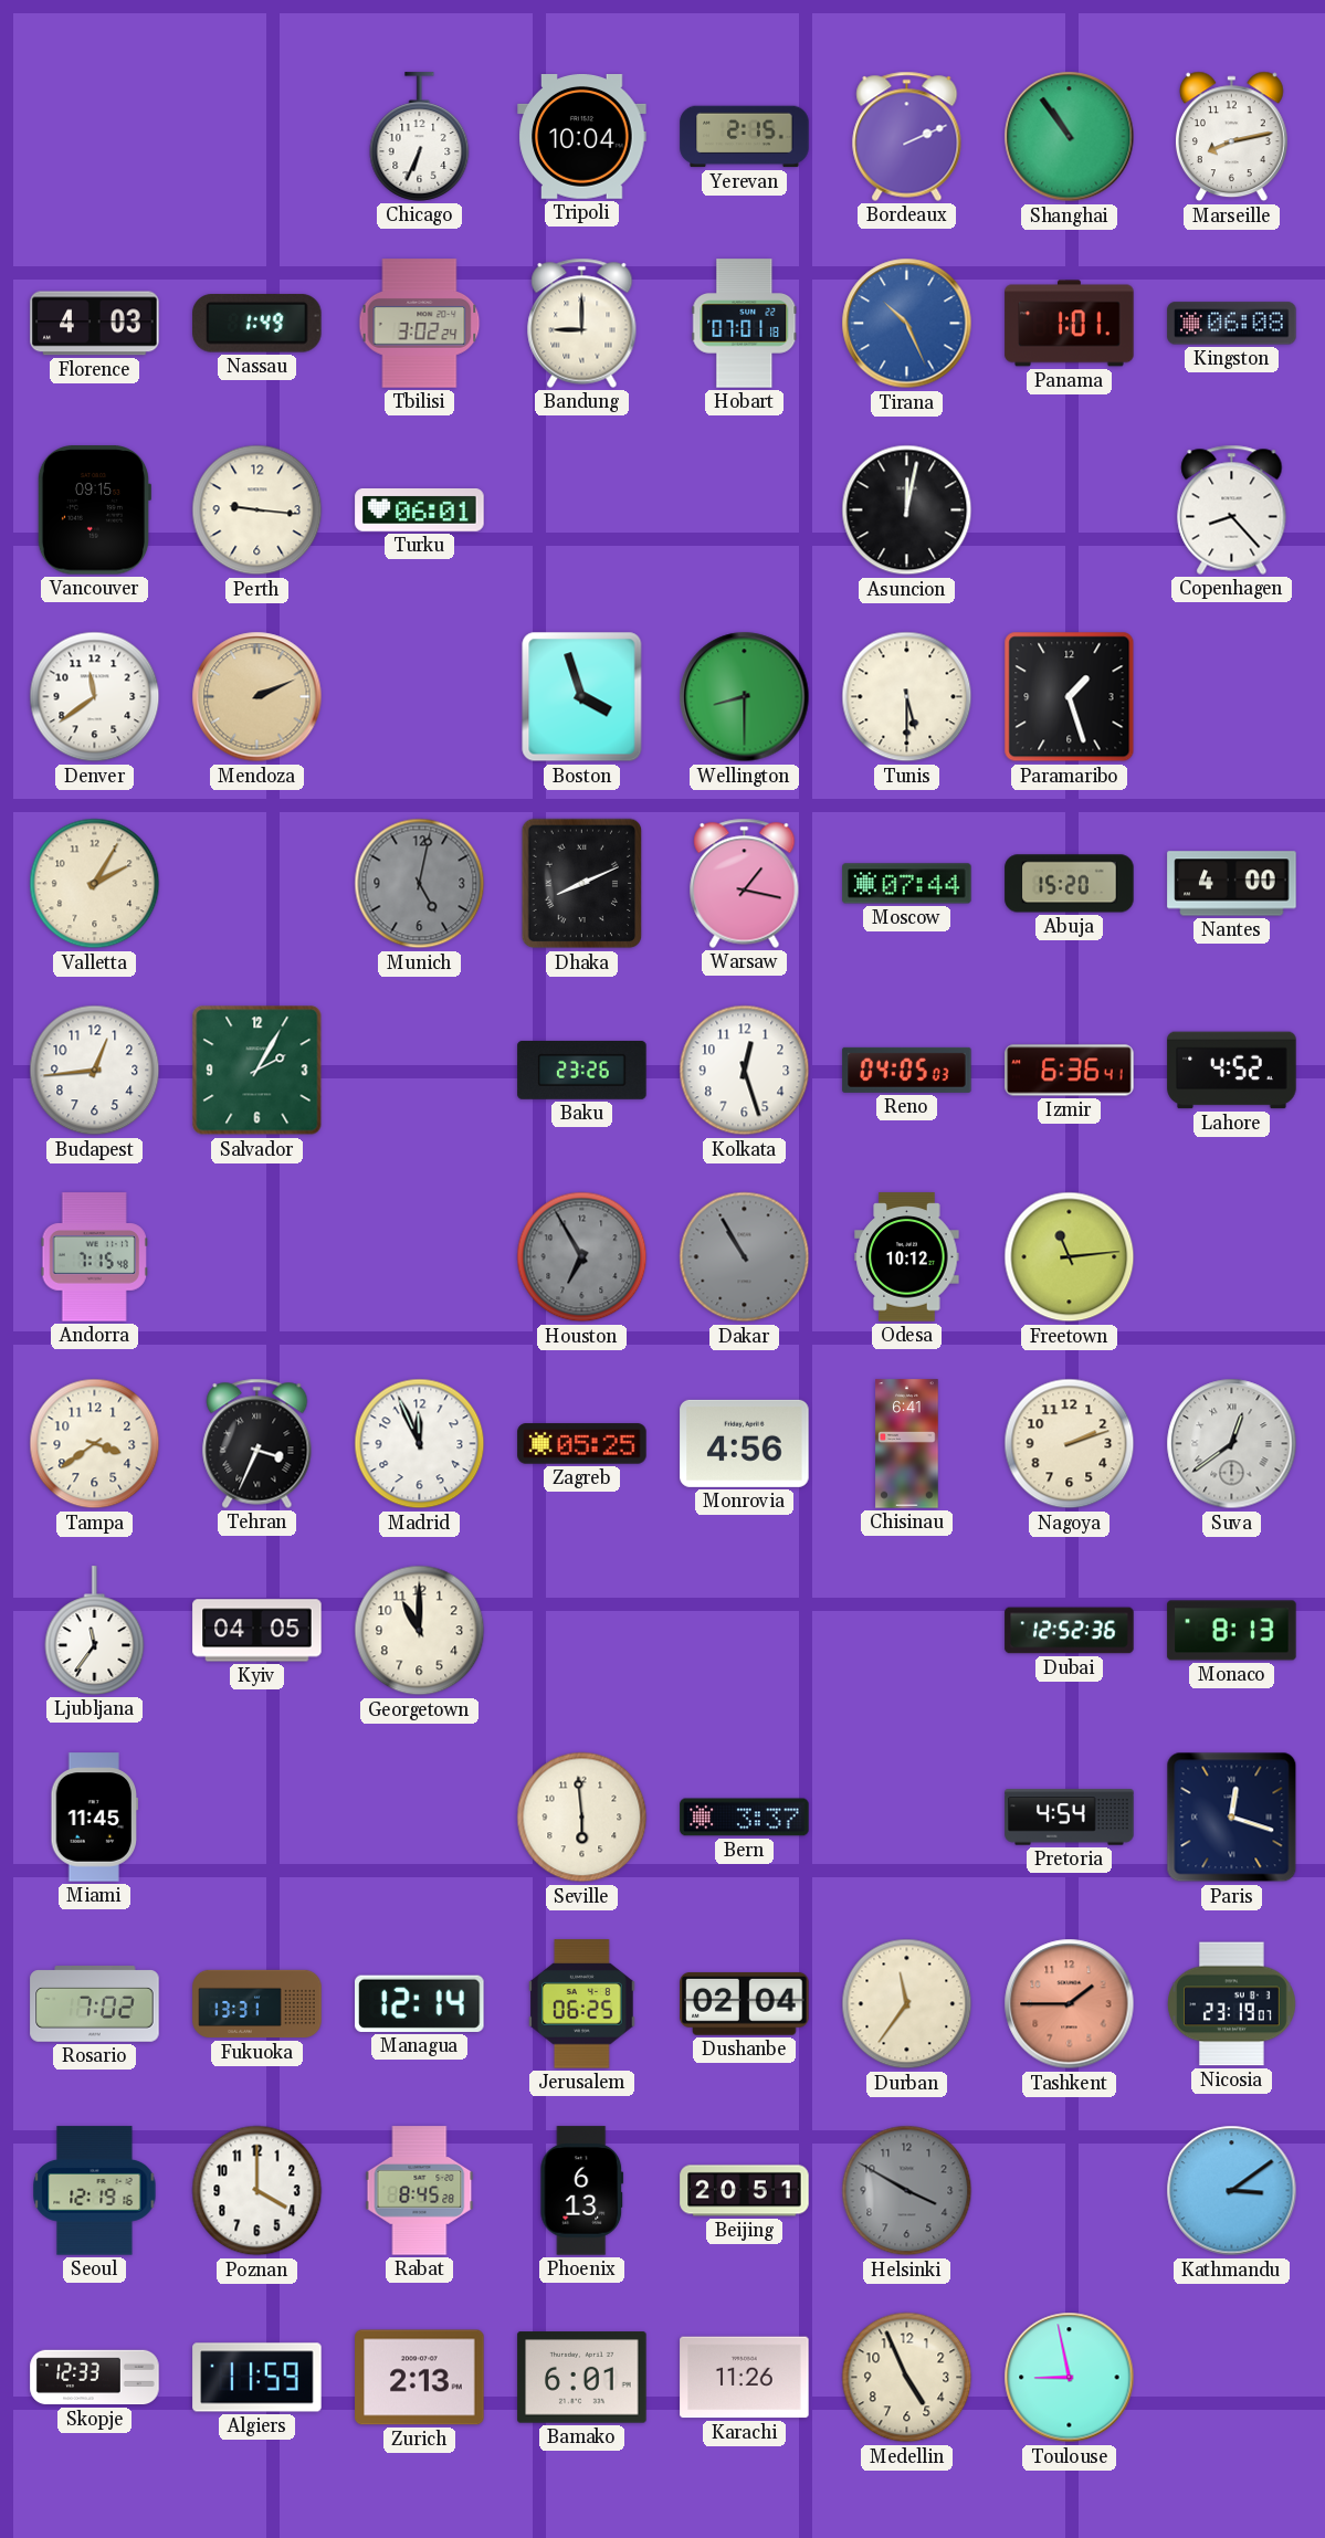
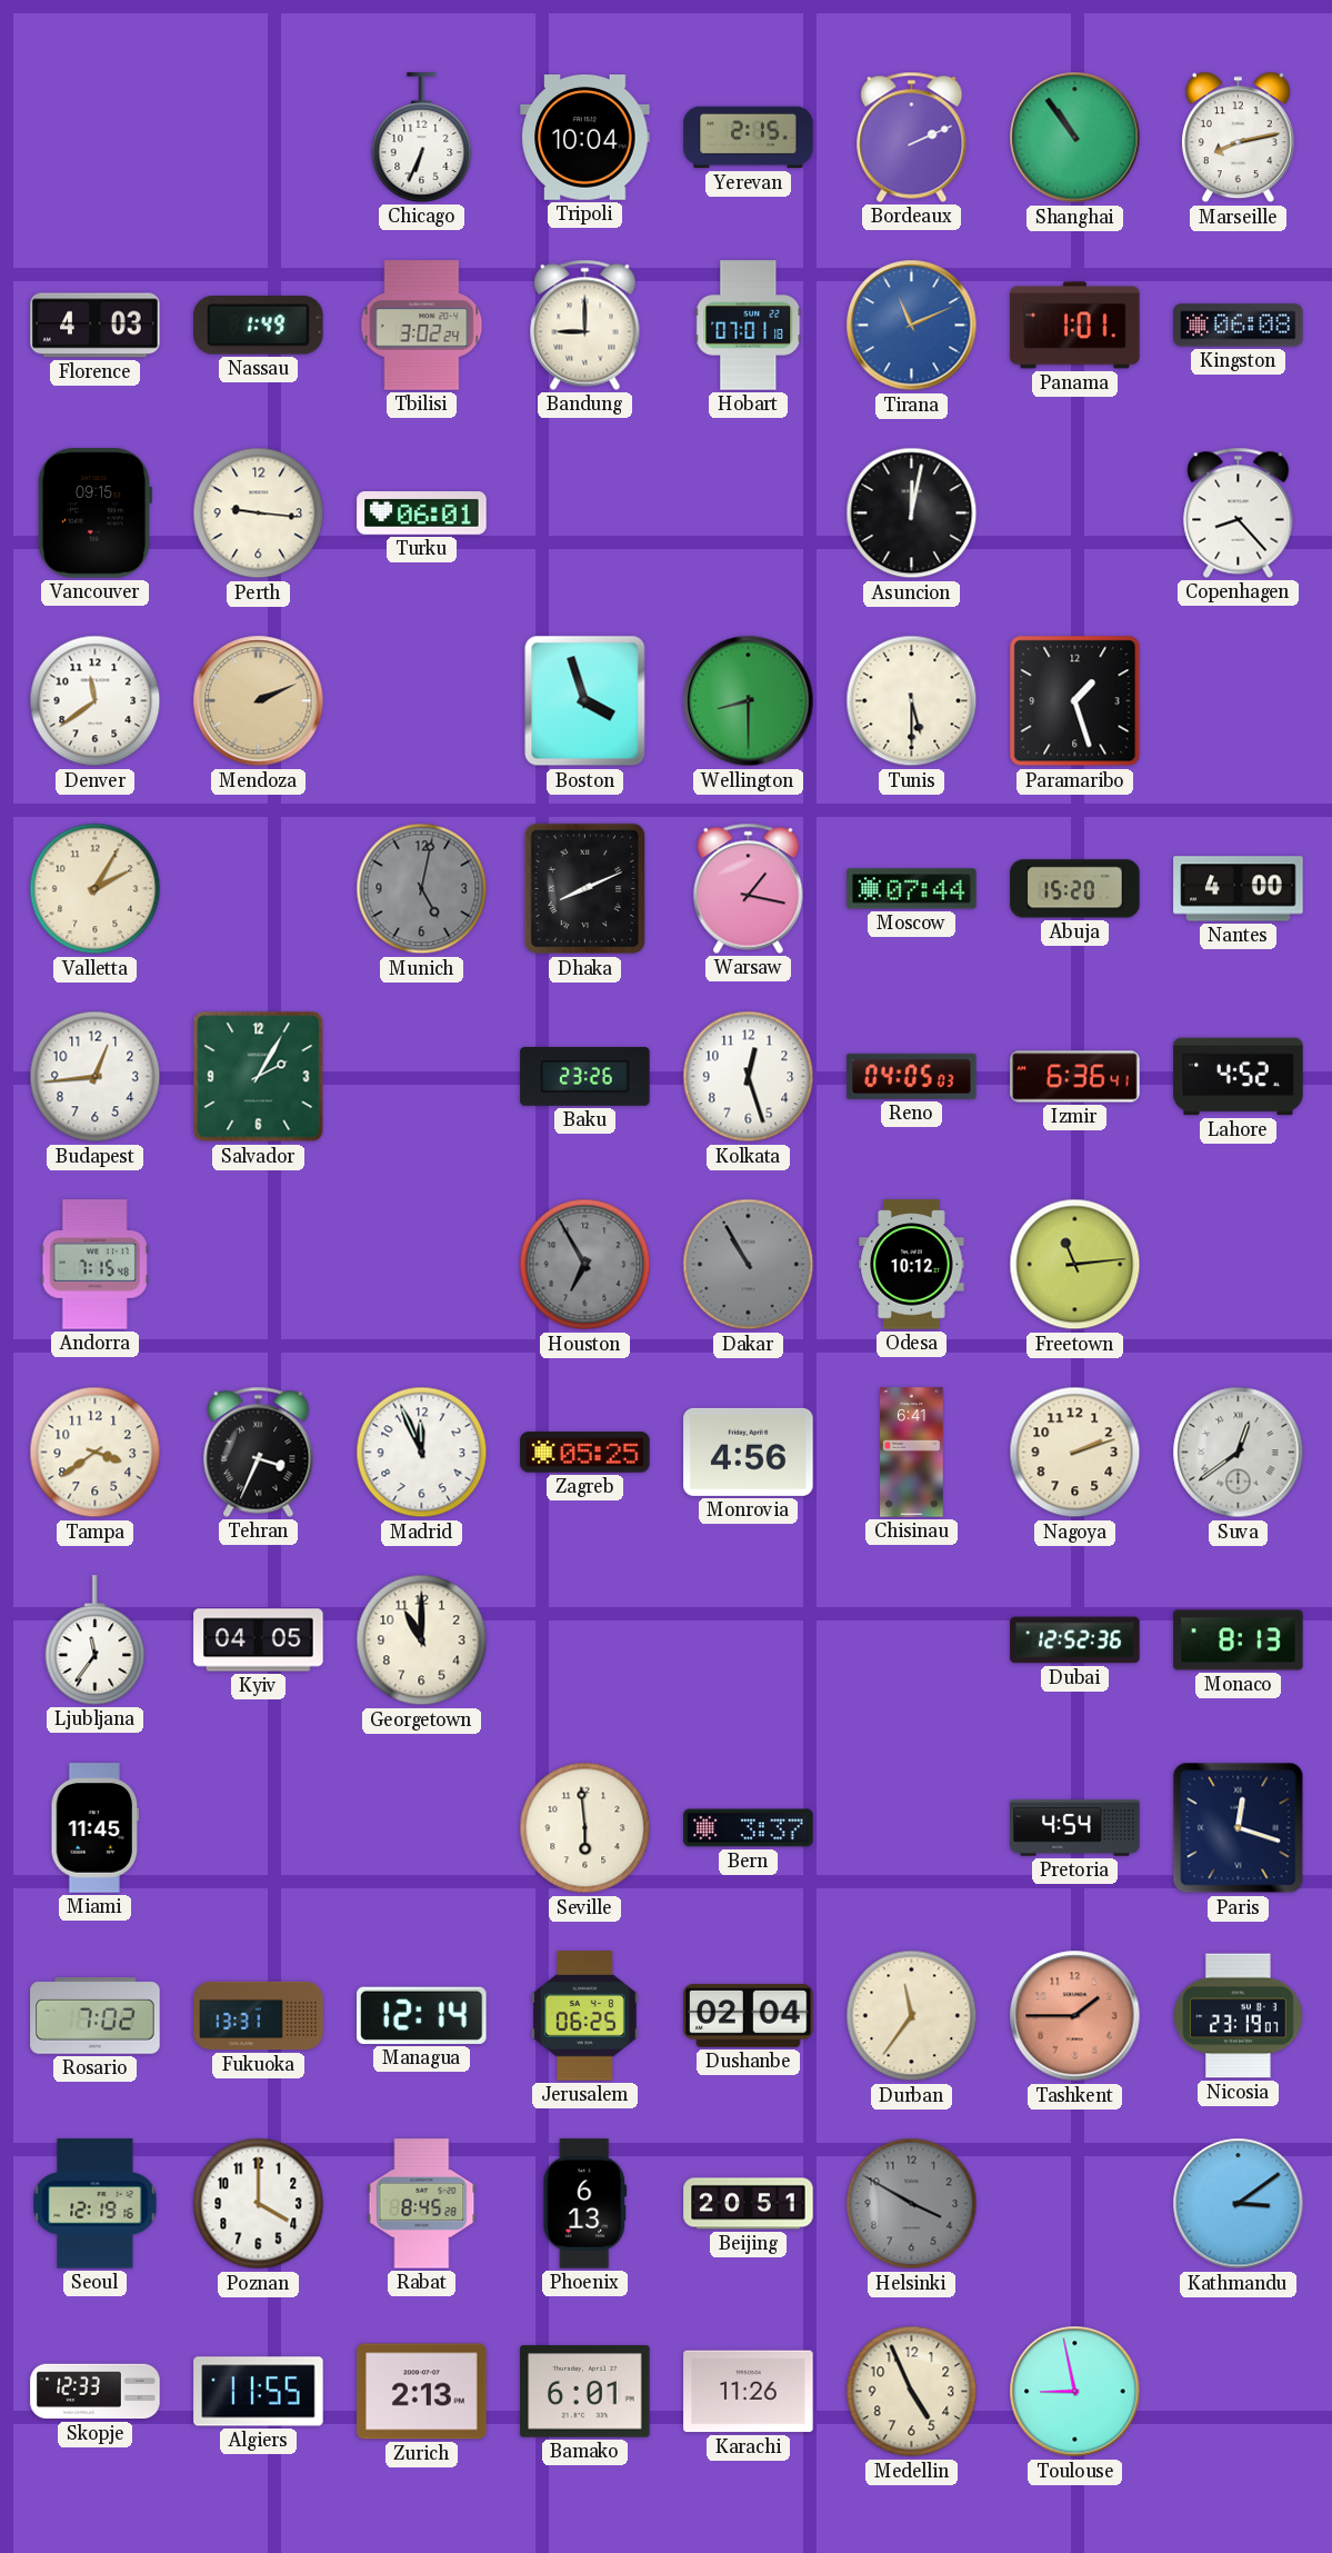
Tirana: 10:26 -> 11:11
Algiers: 11:59 -> 11:55
